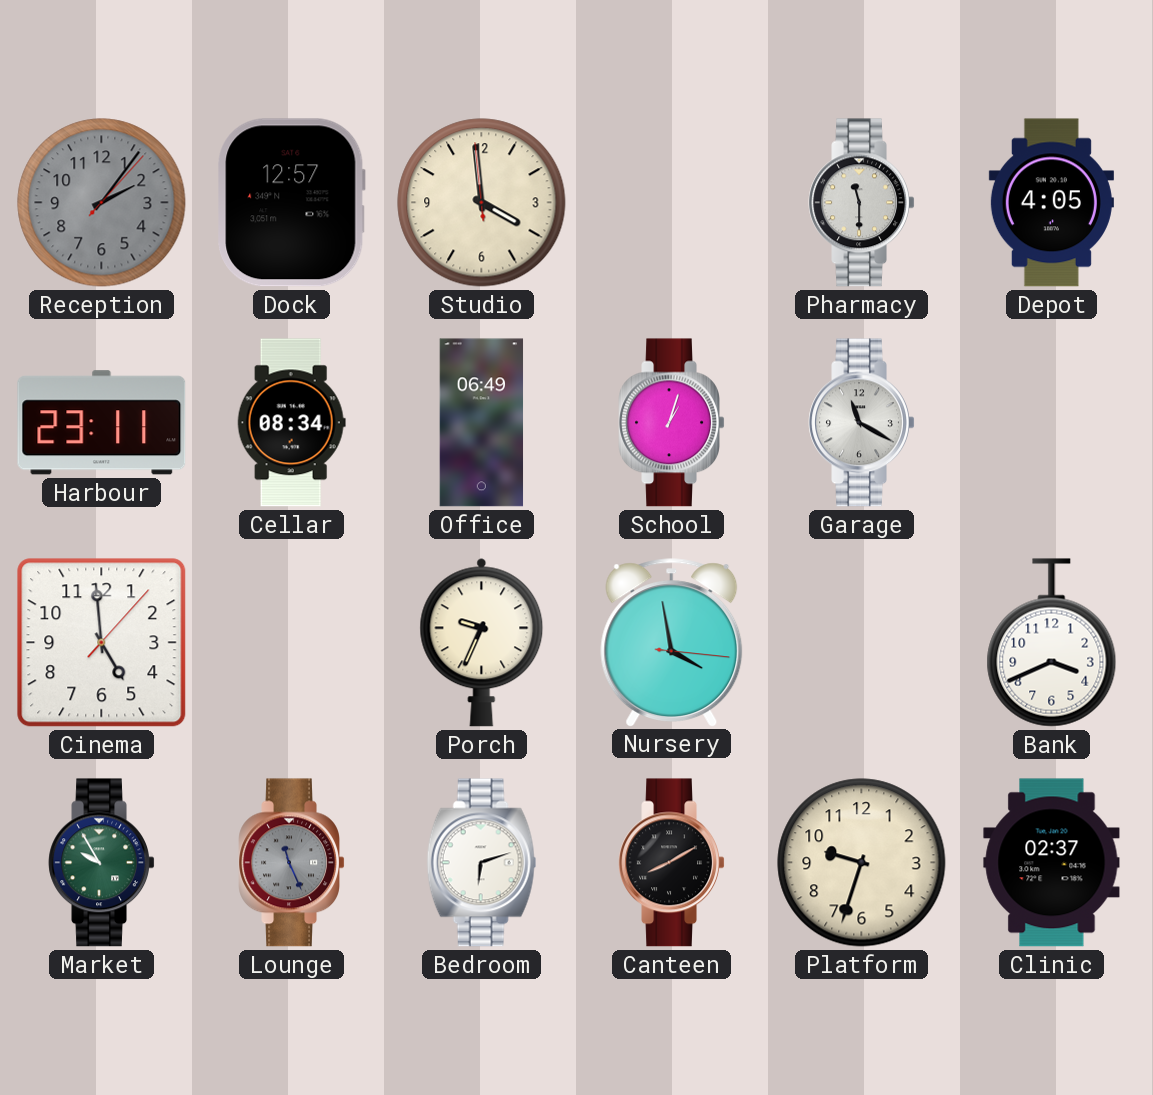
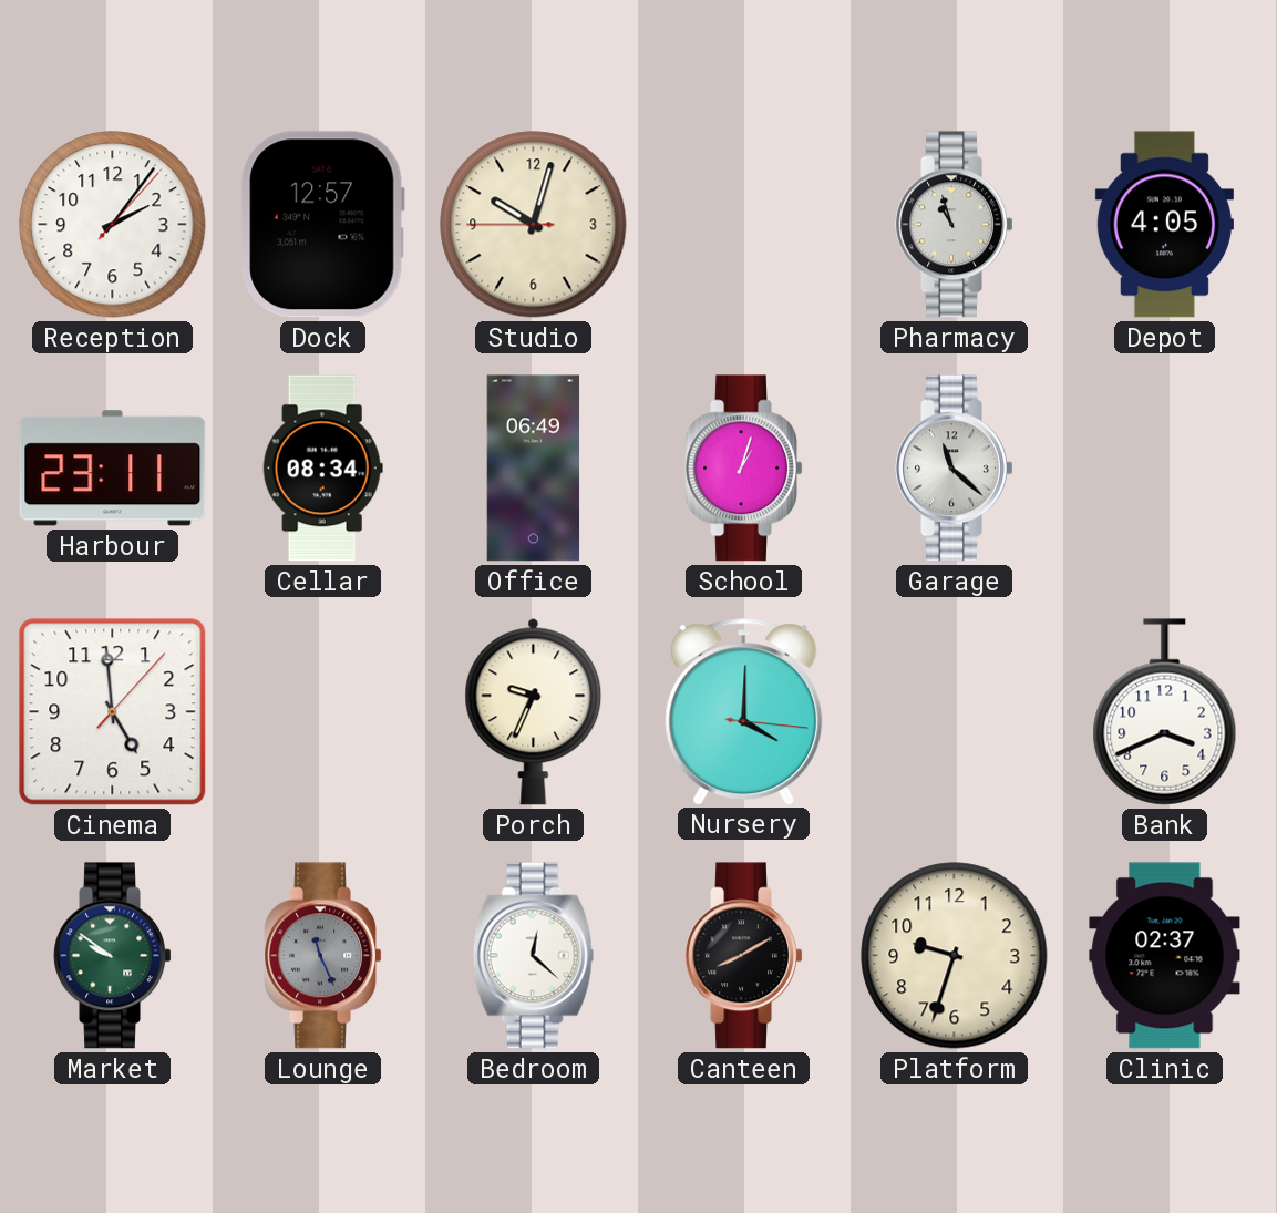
Reception dial: grey -> white
Studio: 3:58 -> 10:02
Pharmacy: 11:30 -> 10:57
Garage: 11:20 -> 11:22
Nursery: 3:58 -> 4:00
Market: 9:55 -> 9:51
Bedroom: 6:12 -> 12:22
